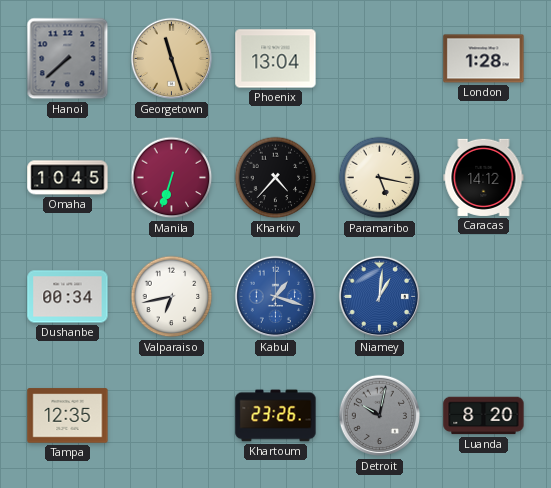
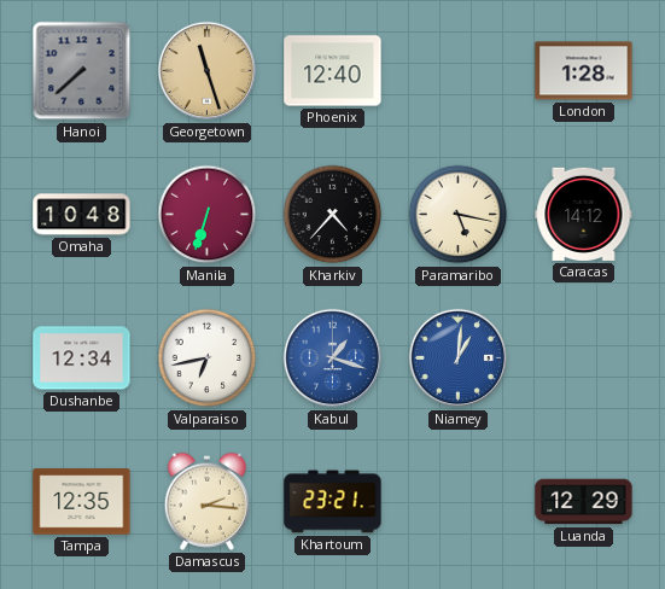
Phoenix: 13:04 -> 12:40
Omaha: 10:45 -> 10:48
Dushanbe: 00:34 -> 12:34
Damascus: none -> 2:16
Khartoum: 23:26 -> 23:21
Detroit: 10:02 -> none
Luanda: 8:20 -> 12:29
